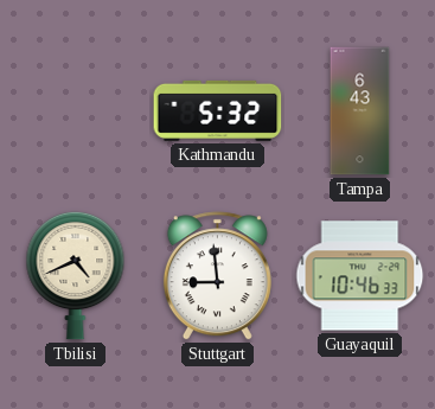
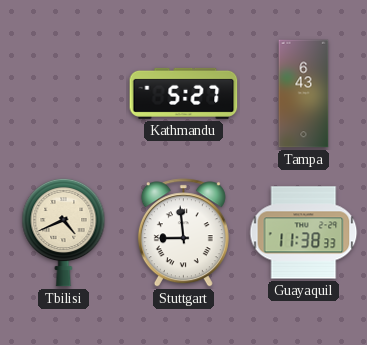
Kathmandu: 5:32 -> 5:27
Guayaquil: 10:46 -> 11:38
